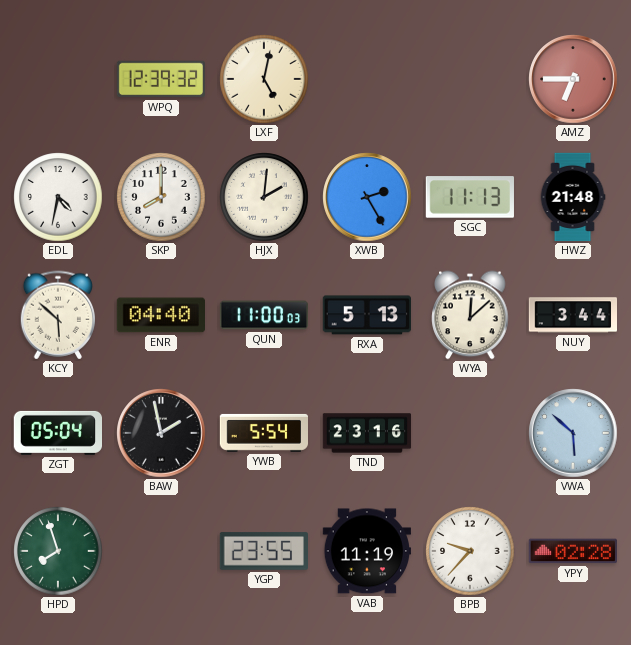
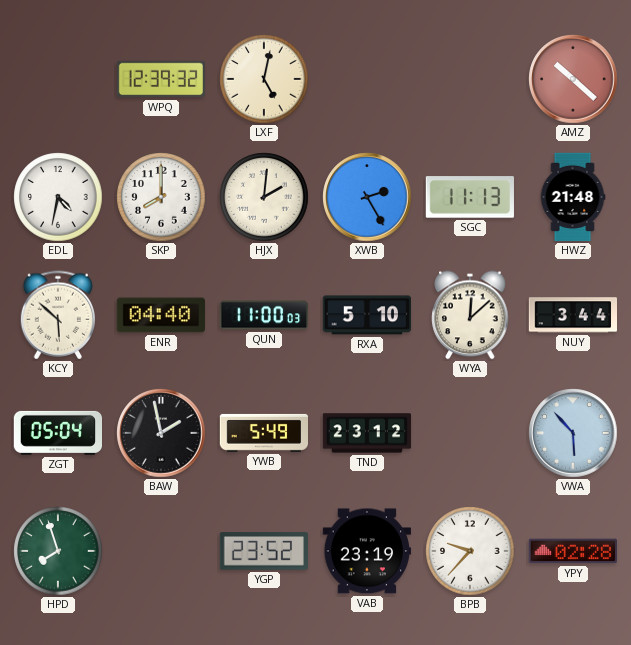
AMZ: 6:45 -> 10:22
RXA: 5:13 -> 5:10
YWB: 5:54 -> 5:49
TND: 23:16 -> 23:12
VWA: 5:52 -> 5:53
YGP: 23:55 -> 23:52
VAB: 11:19 -> 23:19
